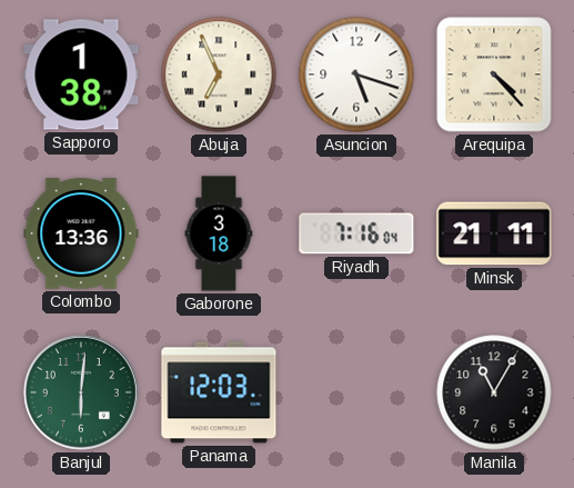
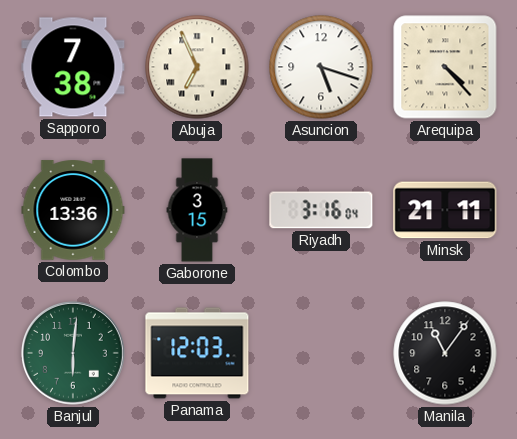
Sapporo: 1:38 -> 7:38
Gaborone: 3:18 -> 3:15
Riyadh: 7:16 -> 3:16
Manila: 11:05 -> 11:06
